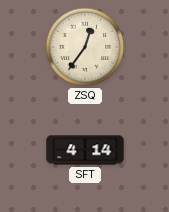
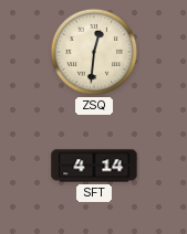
ZSQ: 12:36 -> 12:31
